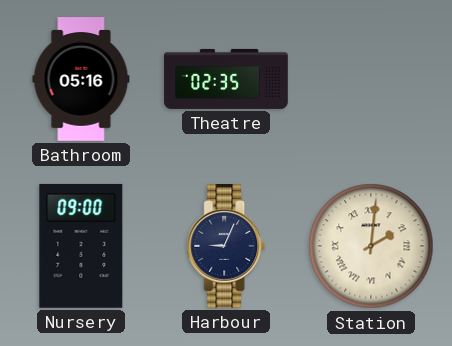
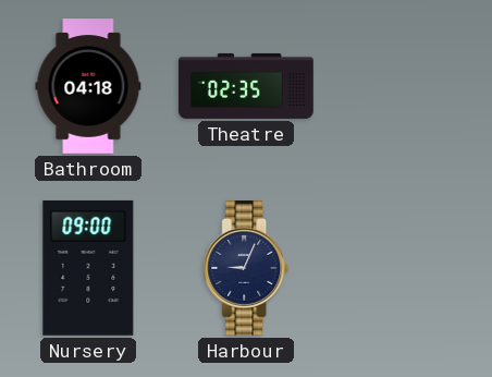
Bathroom: 05:16 -> 04:18
Station: 2:01 -> none
